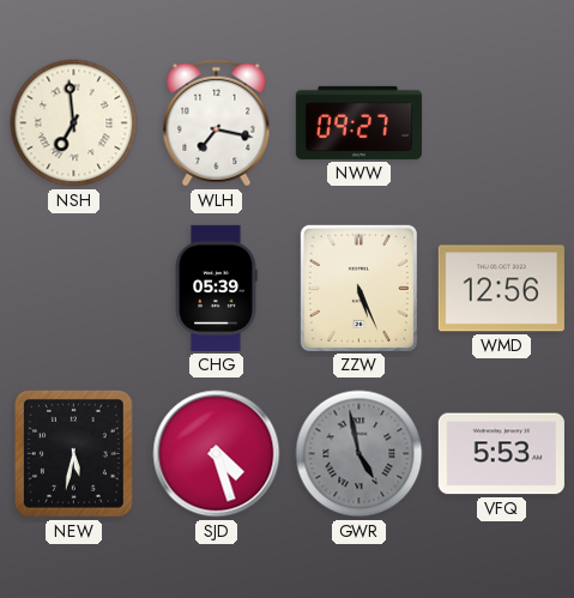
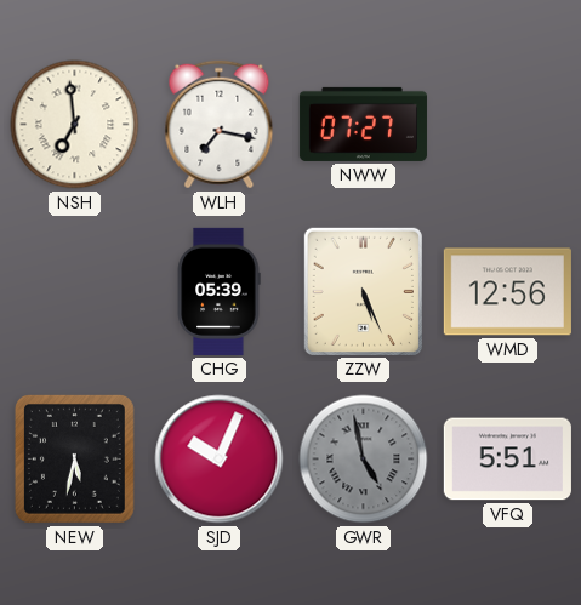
NWW: 09:27 -> 07:27
SJD: 4:27 -> 10:04
VFQ: 5:53 -> 5:51
